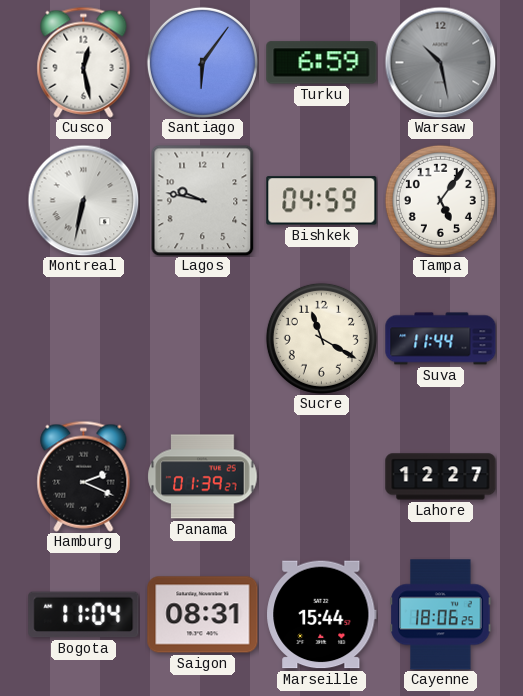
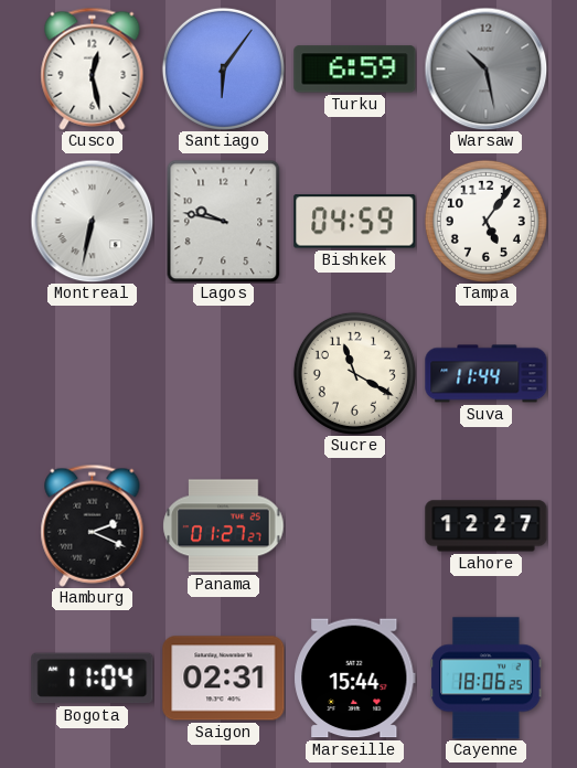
Panama: 01:39 -> 01:27
Saigon: 08:31 -> 02:31
